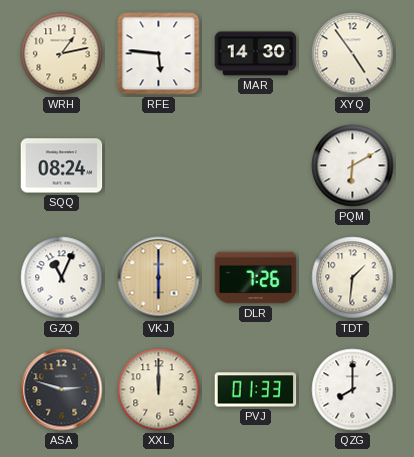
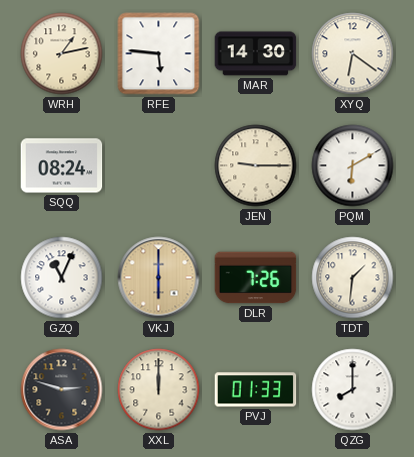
XYQ: 4:54 -> 6:21
JEN: none -> 9:15
